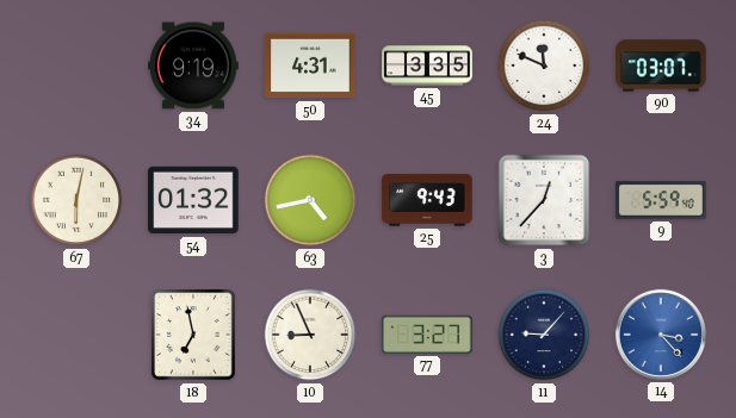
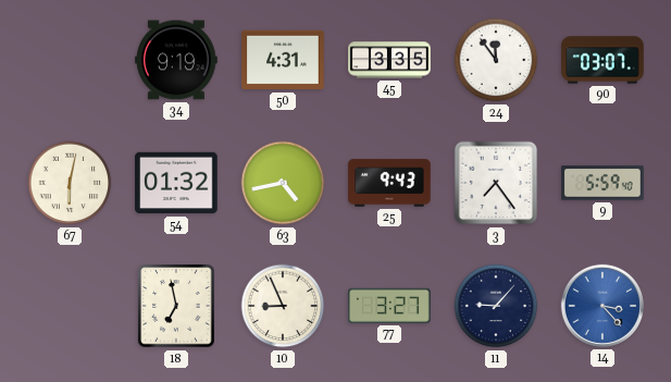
24: 11:49 -> 11:54
3: 12:37 -> 7:24
